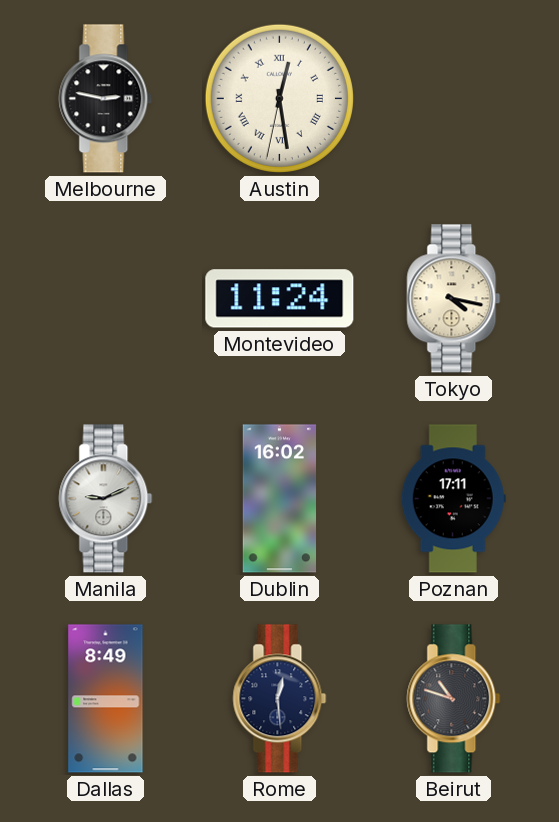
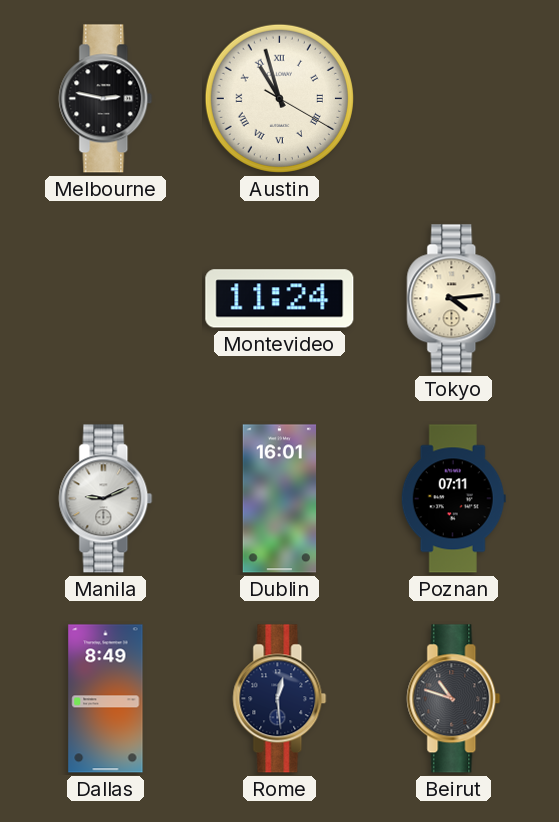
Austin: 12:28 -> 10:57
Tokyo: 4:17 -> 4:14
Dublin: 16:02 -> 16:01
Poznan: 17:11 -> 07:11
